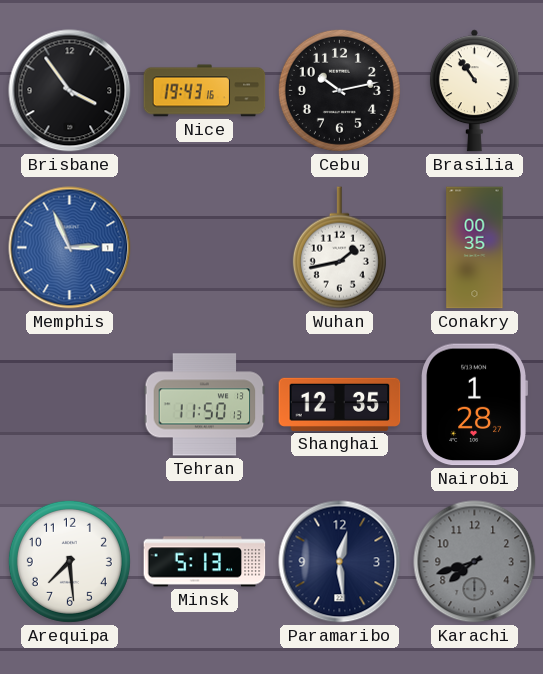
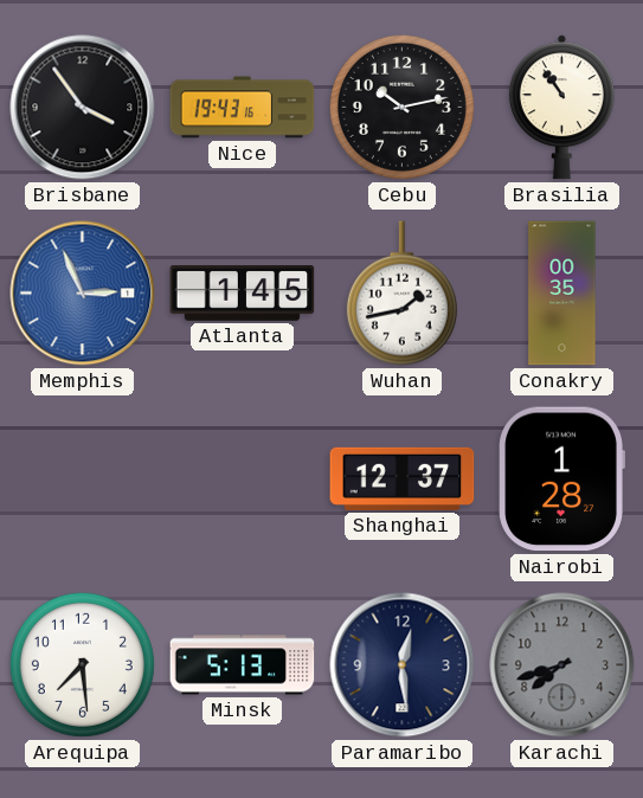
Atlanta: none -> 1:45
Tehran: 11:50 -> none
Shanghai: 12:35 -> 12:37
